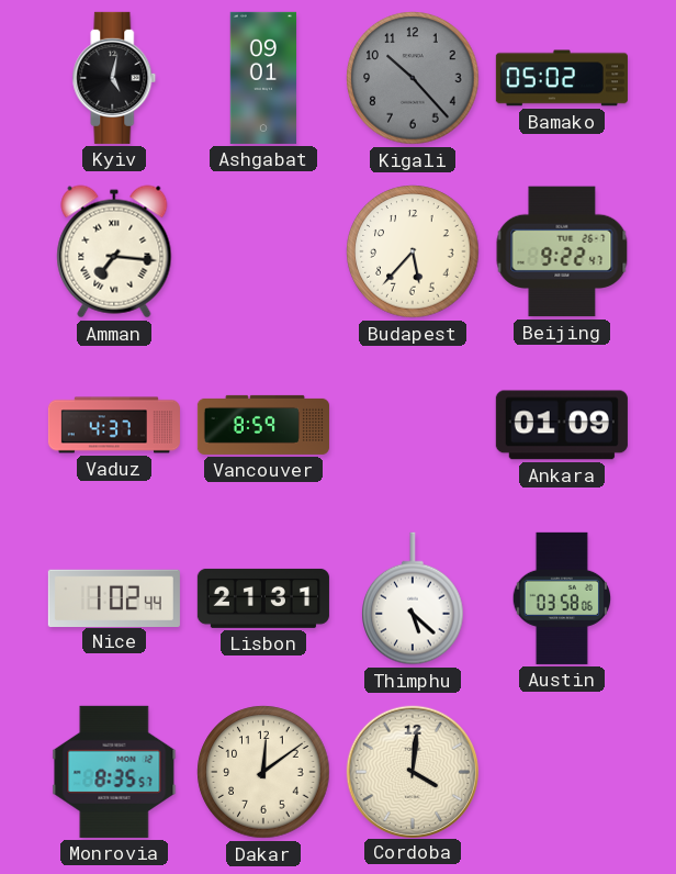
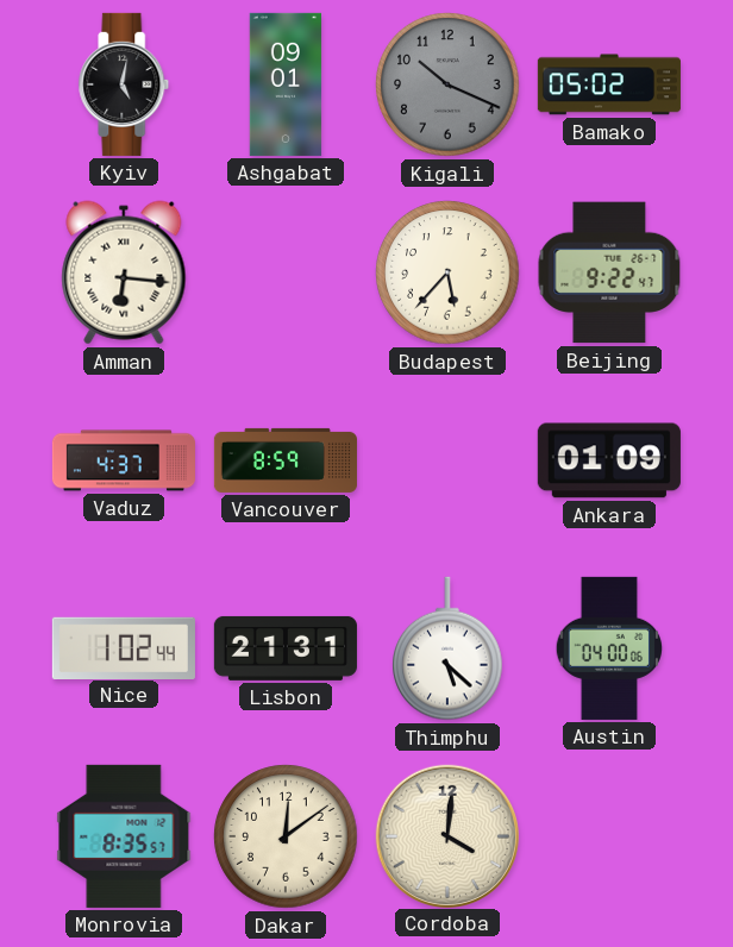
Kigali: 10:23 -> 10:19
Amman: 7:16 -> 6:16
Austin: 03:58 -> 04:00
